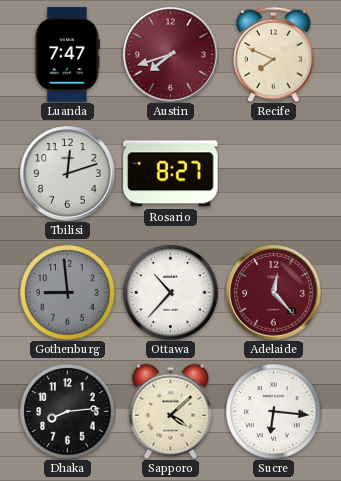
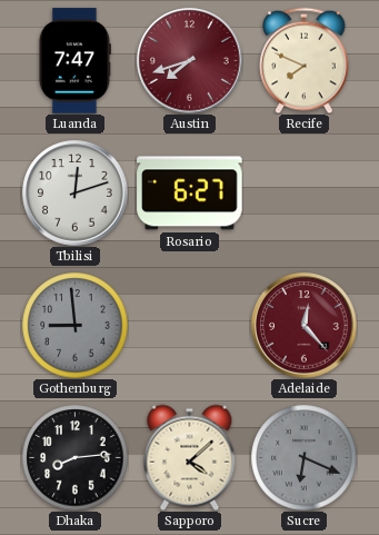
Rosario: 8:27 -> 6:27
Ottawa: 10:37 -> none
Sucre: 6:16 -> 6:19
Sucre dial: white -> grey
